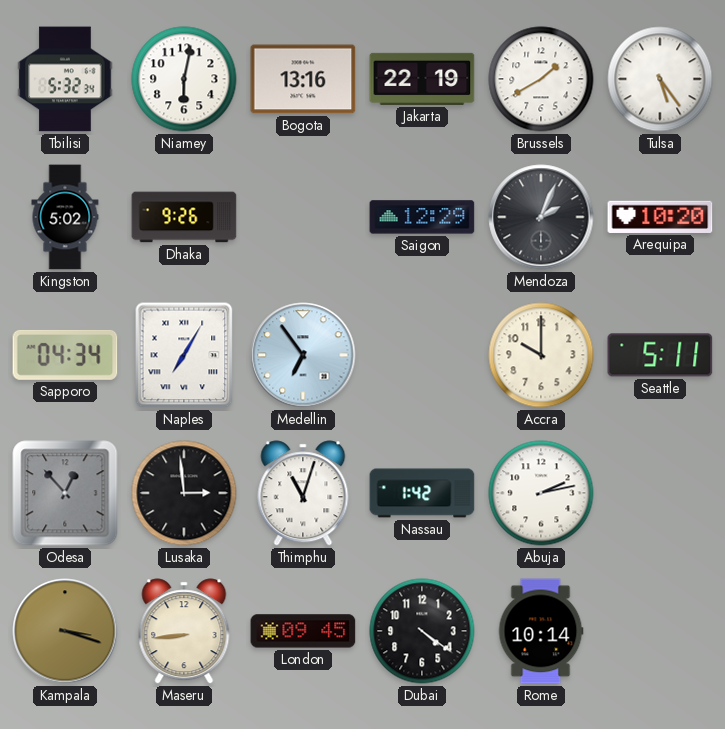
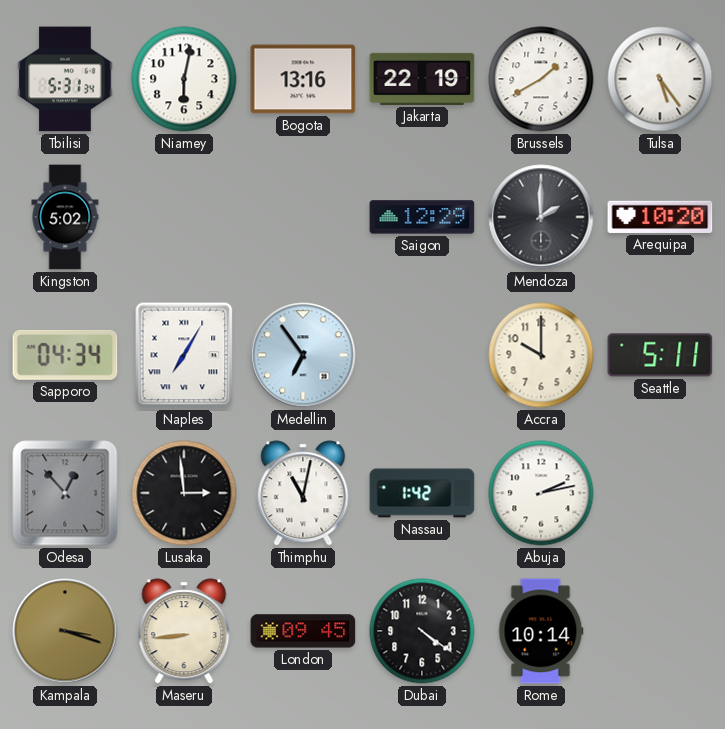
Tbilisi: 5:32 -> 5:31
Dhaka: 9:26 -> none
Mendoza: 2:04 -> 2:00
Thimphu: 11:03 -> 11:02
